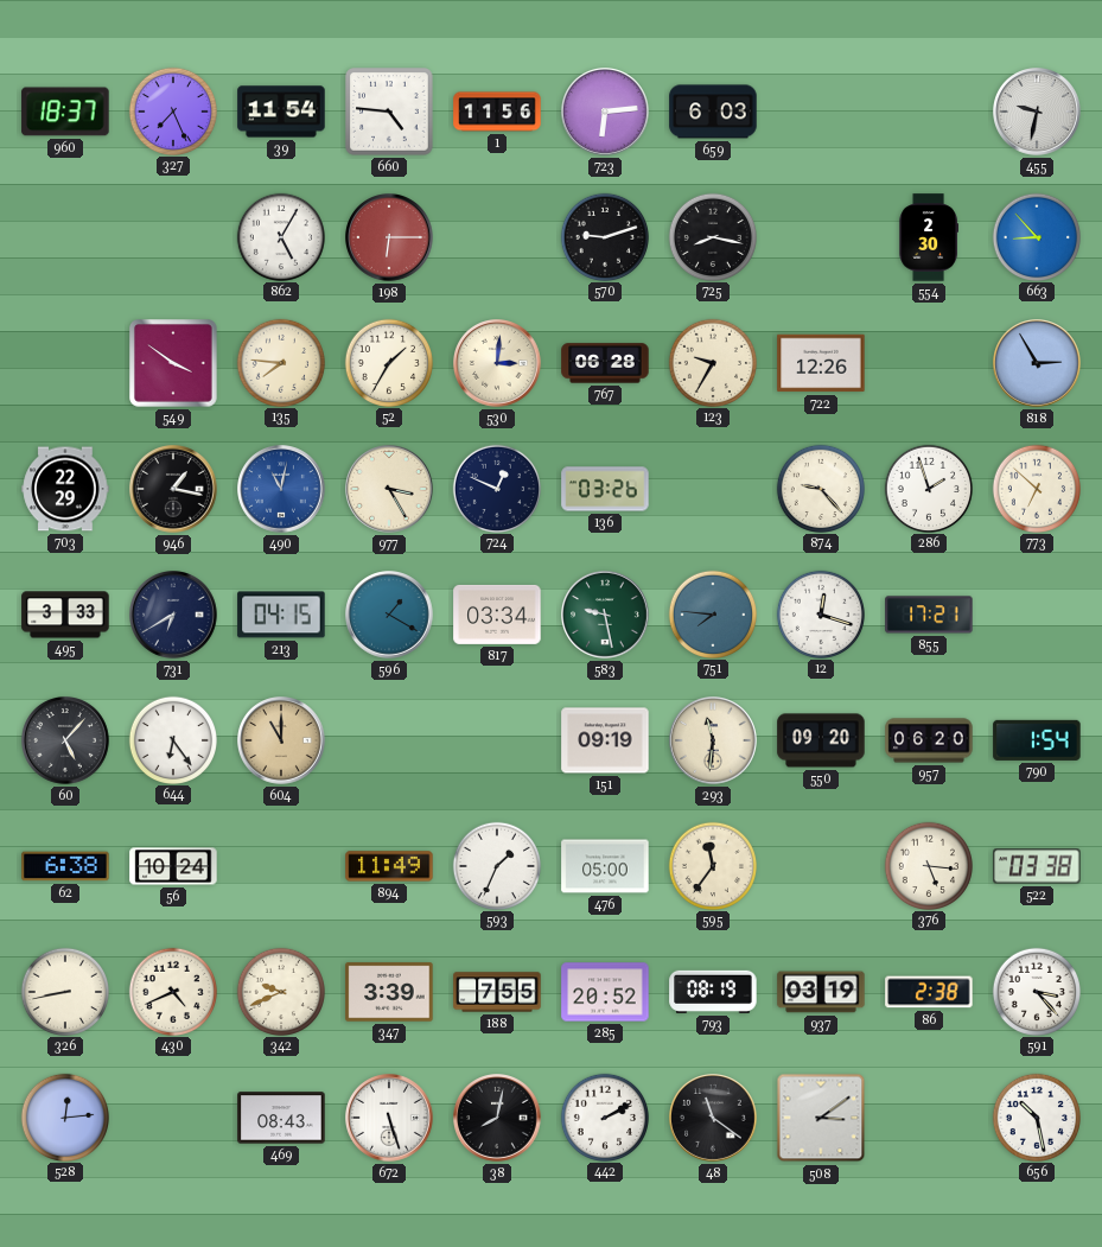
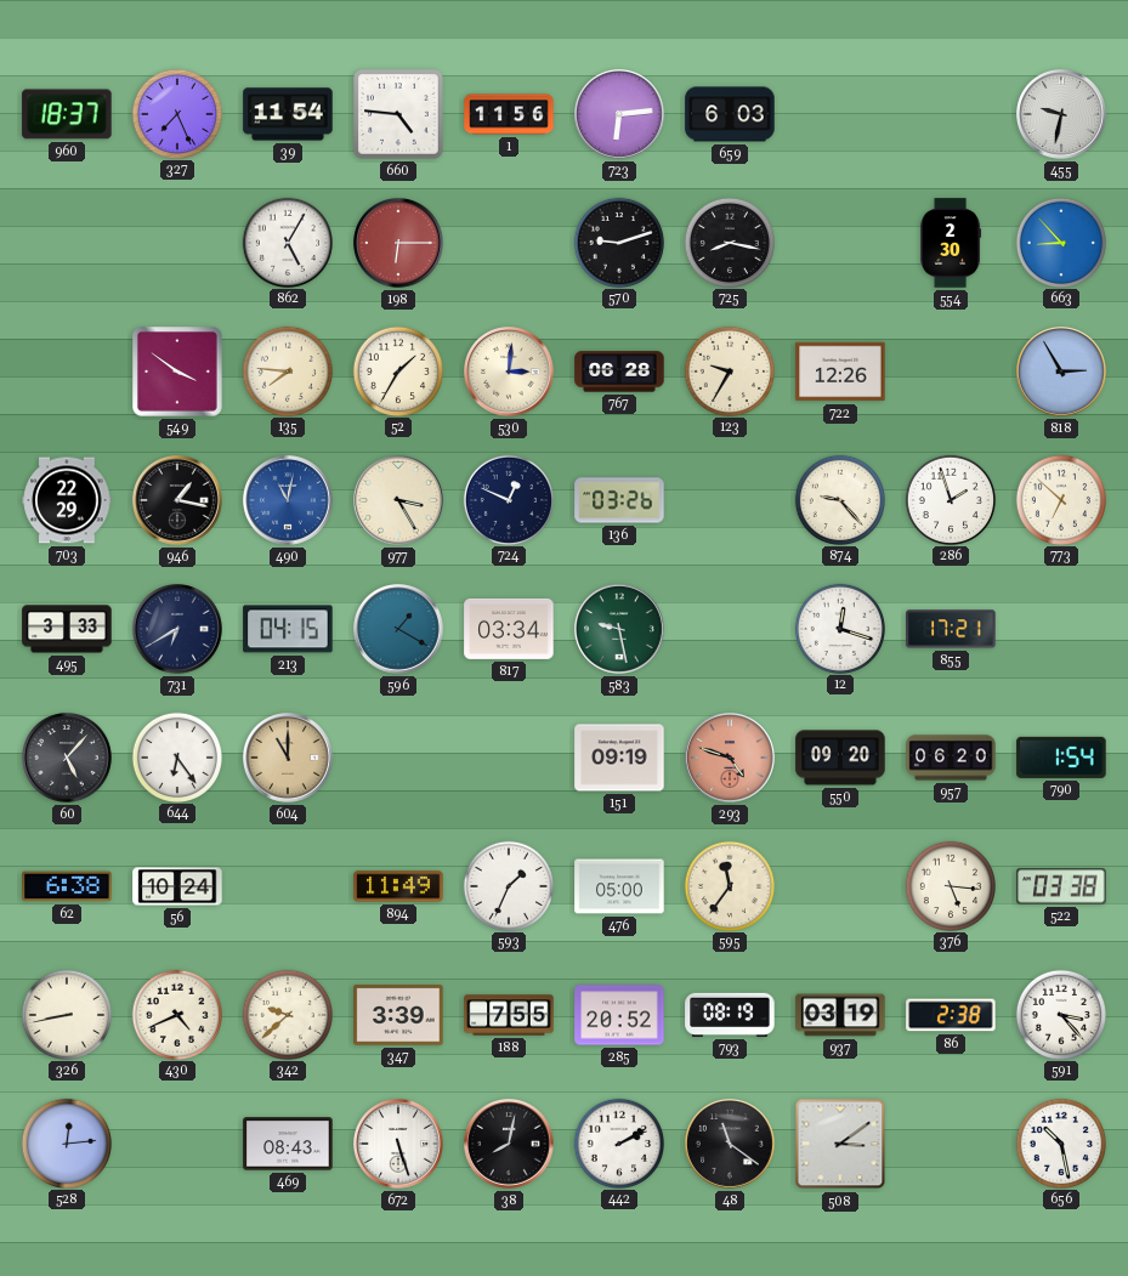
751: 7:46 -> none
293: 11:31 -> 4:48
293 dial: cream -> salmon
342: 9:41 -> 9:38
